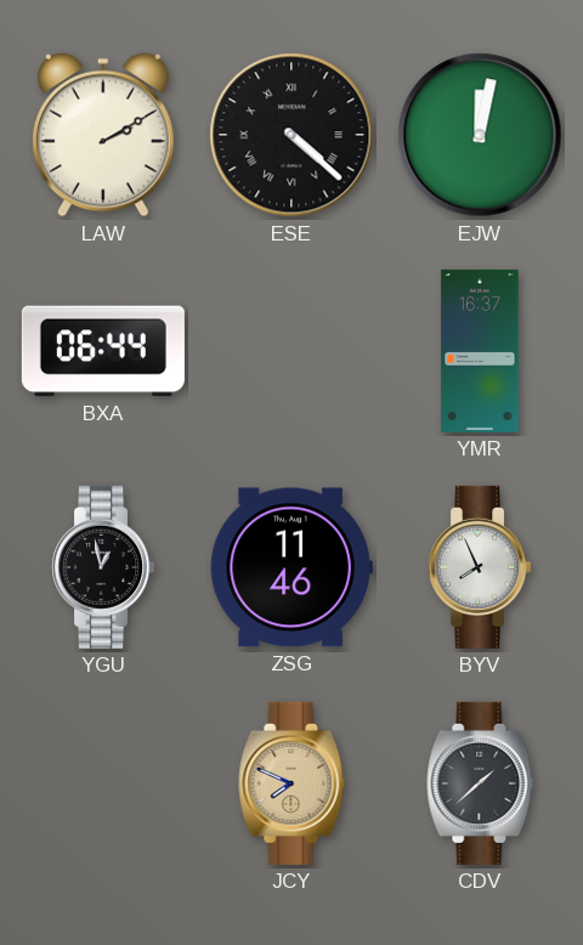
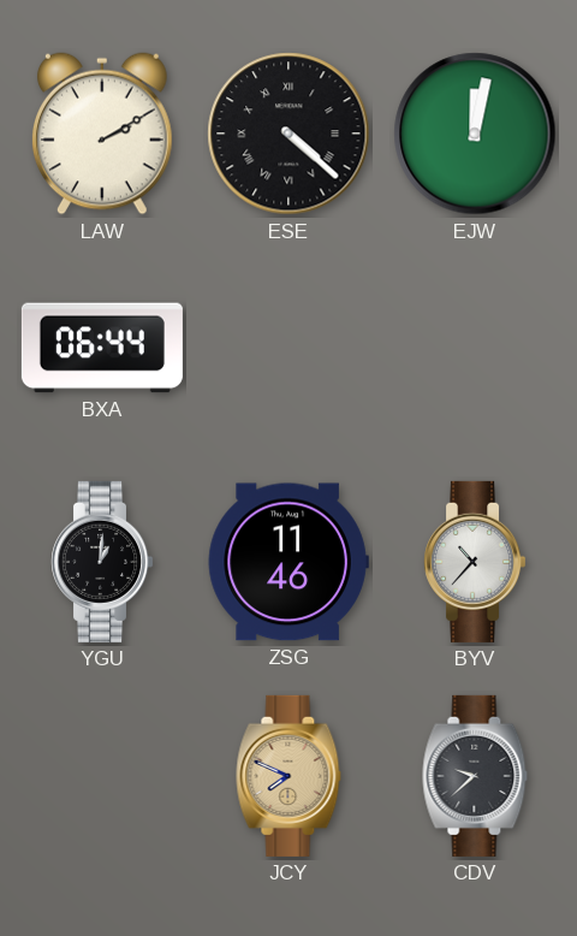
YMR: 16:37 -> none
YGU: 12:58 -> 1:01
BYV: 7:56 -> 10:37
CDV: 1:38 -> 9:38
